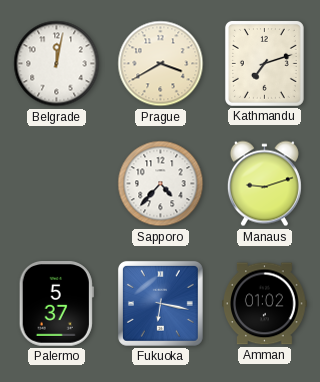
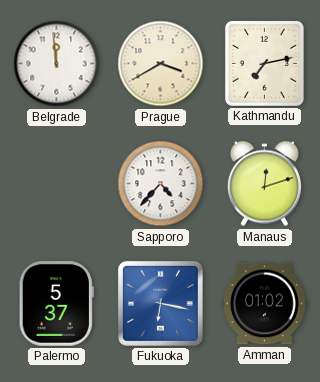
Belgrade: 12:02 -> 11:59
Kathmandu: 7:12 -> 7:13
Manaus: 9:12 -> 12:12
